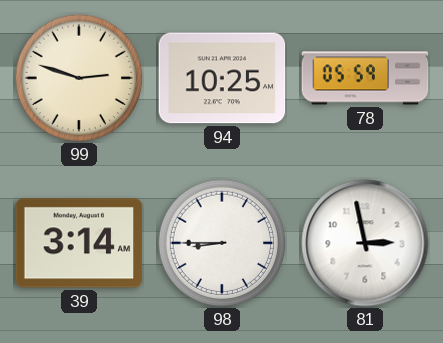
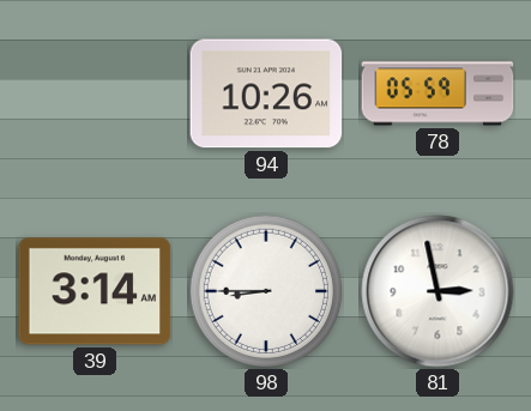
99: 2:48 -> none
94: 10:25 -> 10:26
